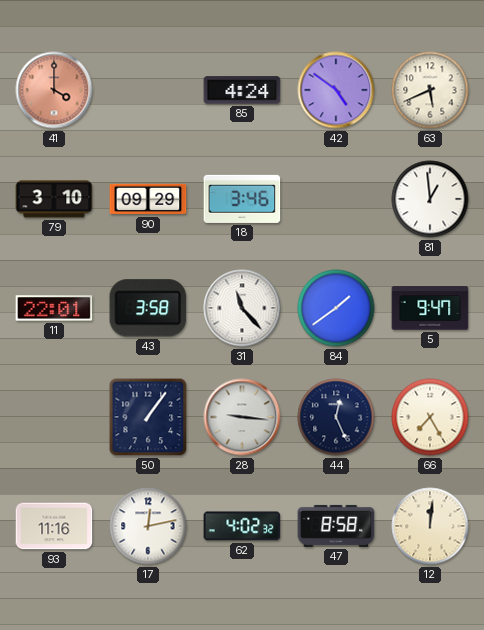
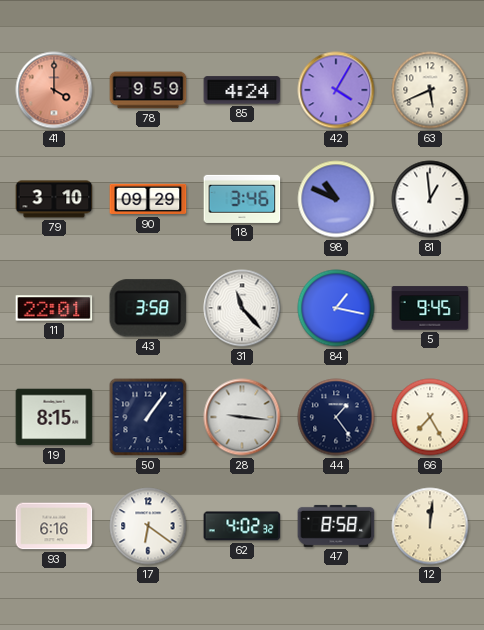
78: none -> 9:59
42: 4:51 -> 4:05
98: none -> 10:49
84: 1:39 -> 1:17
5: 9:47 -> 9:45
19: none -> 8:15
44: 12:26 -> 1:24
93: 11:16 -> 6:16
17: 12:13 -> 6:21
